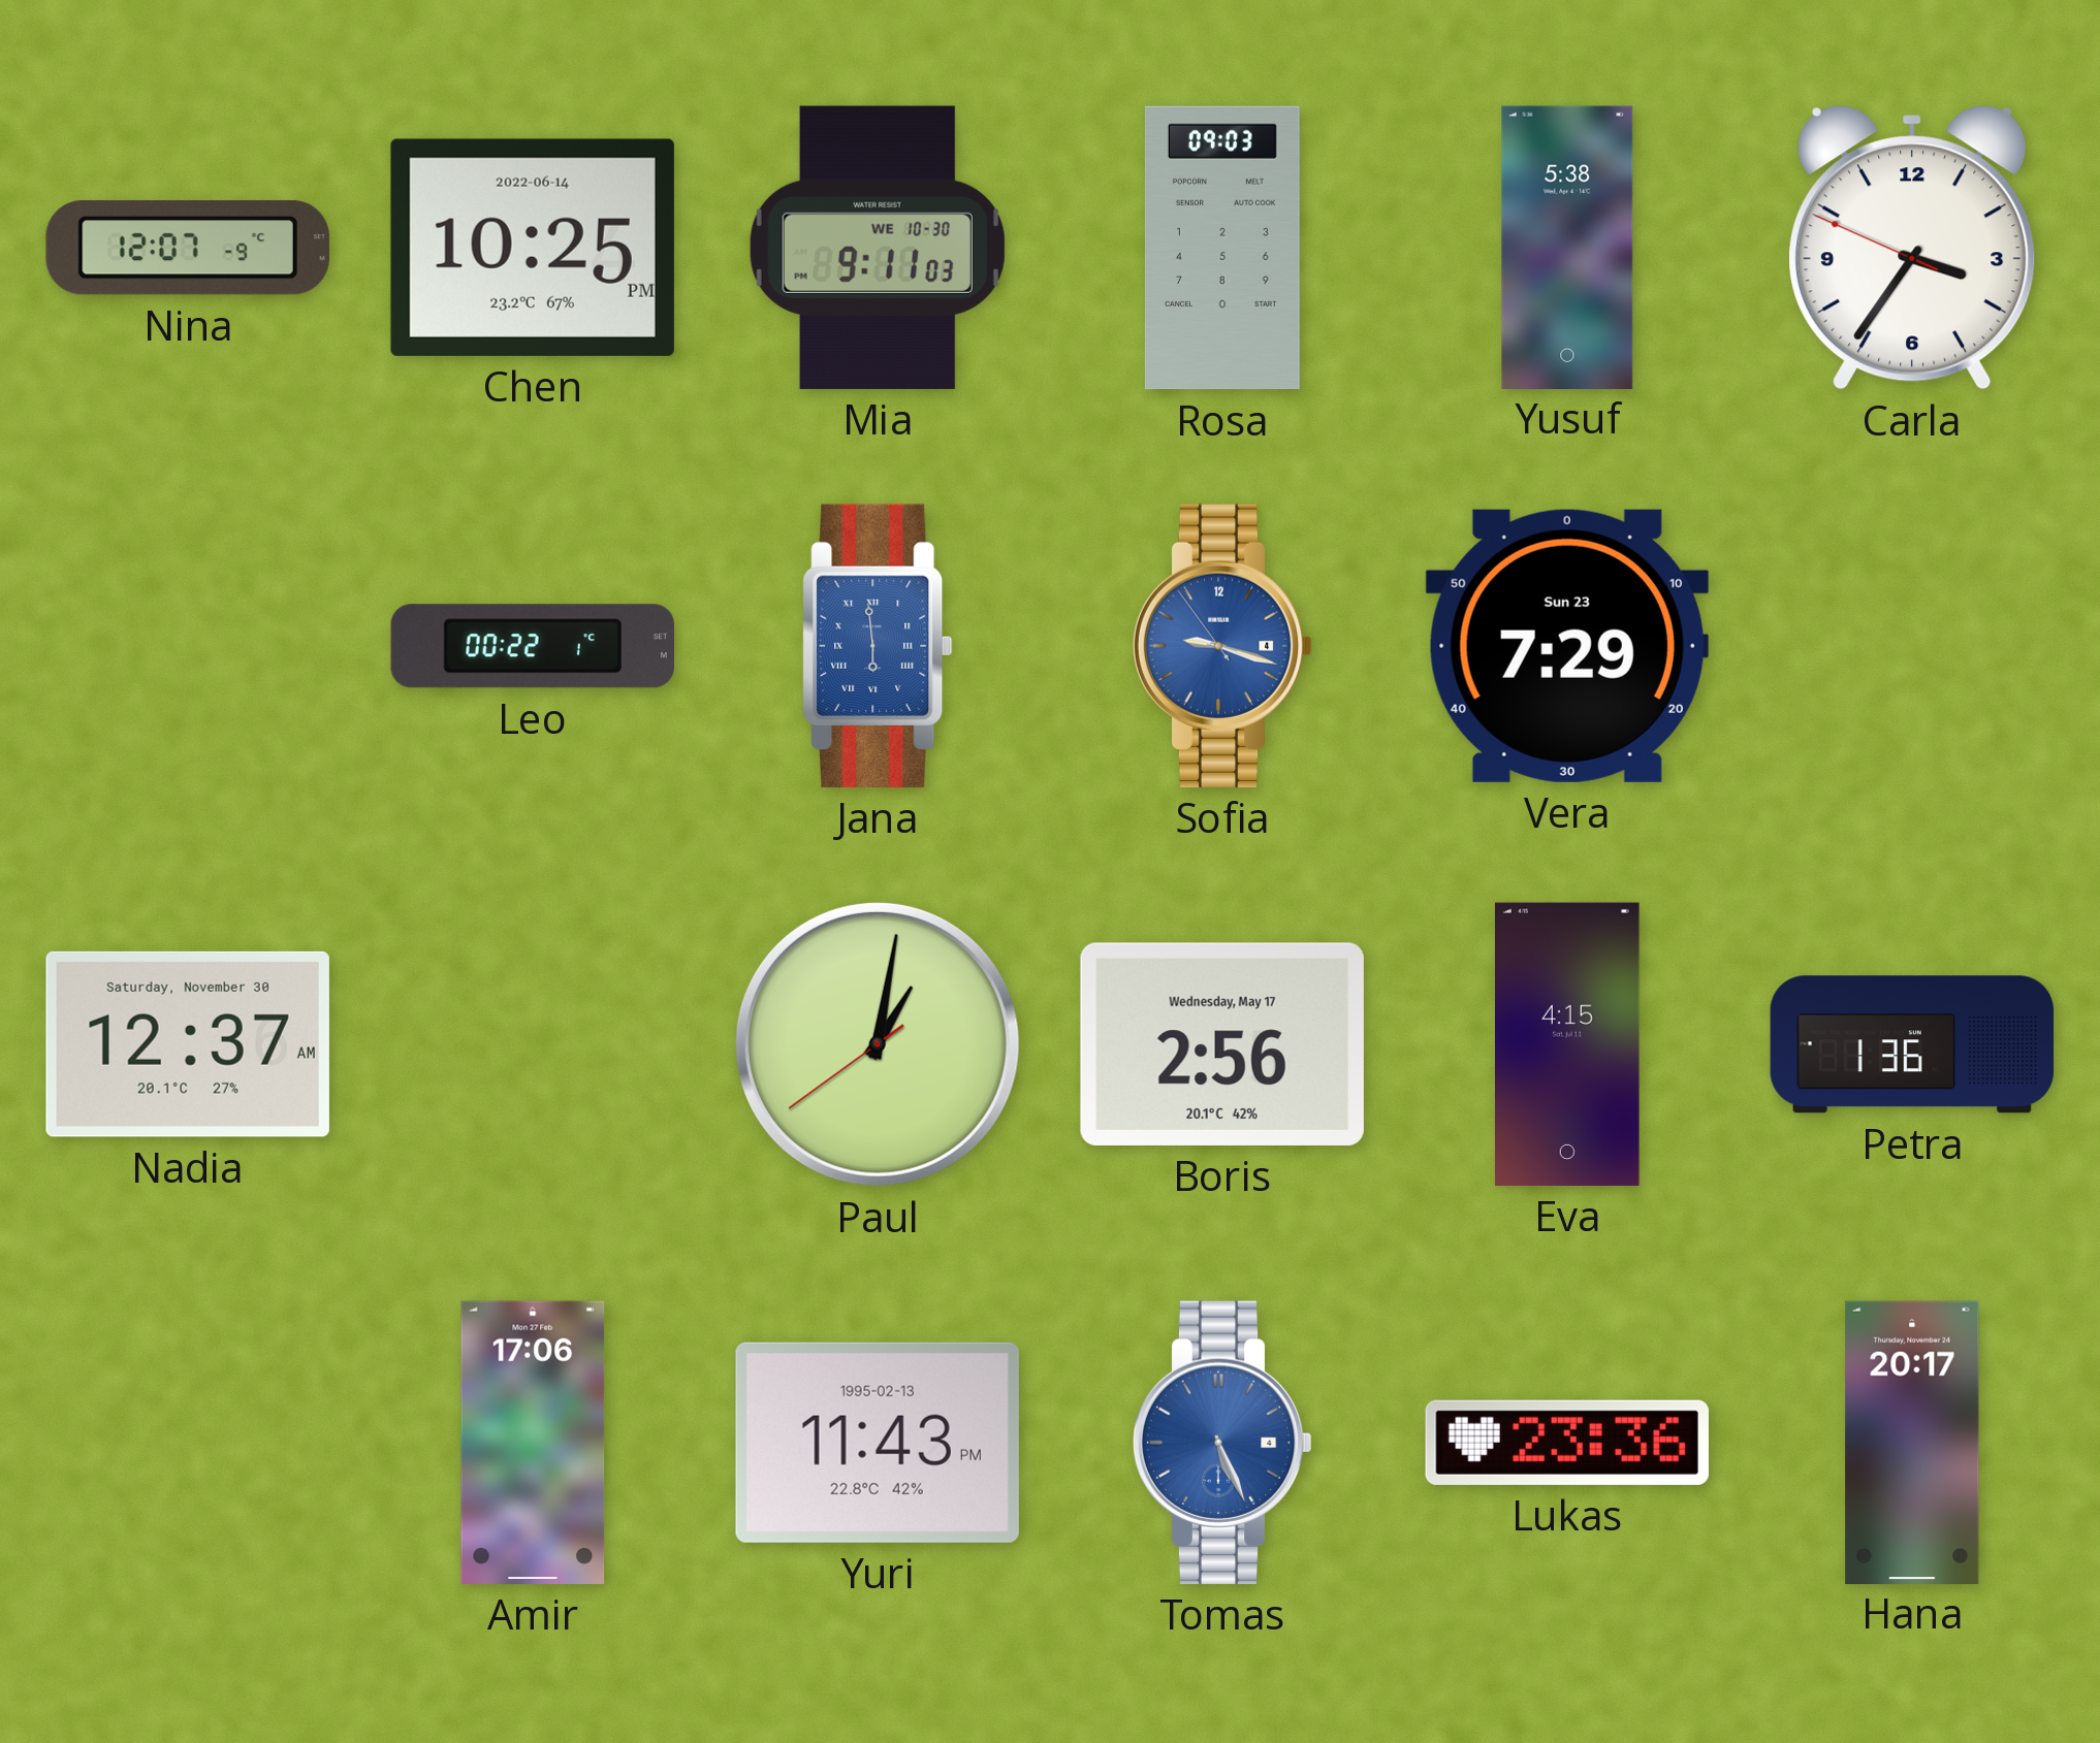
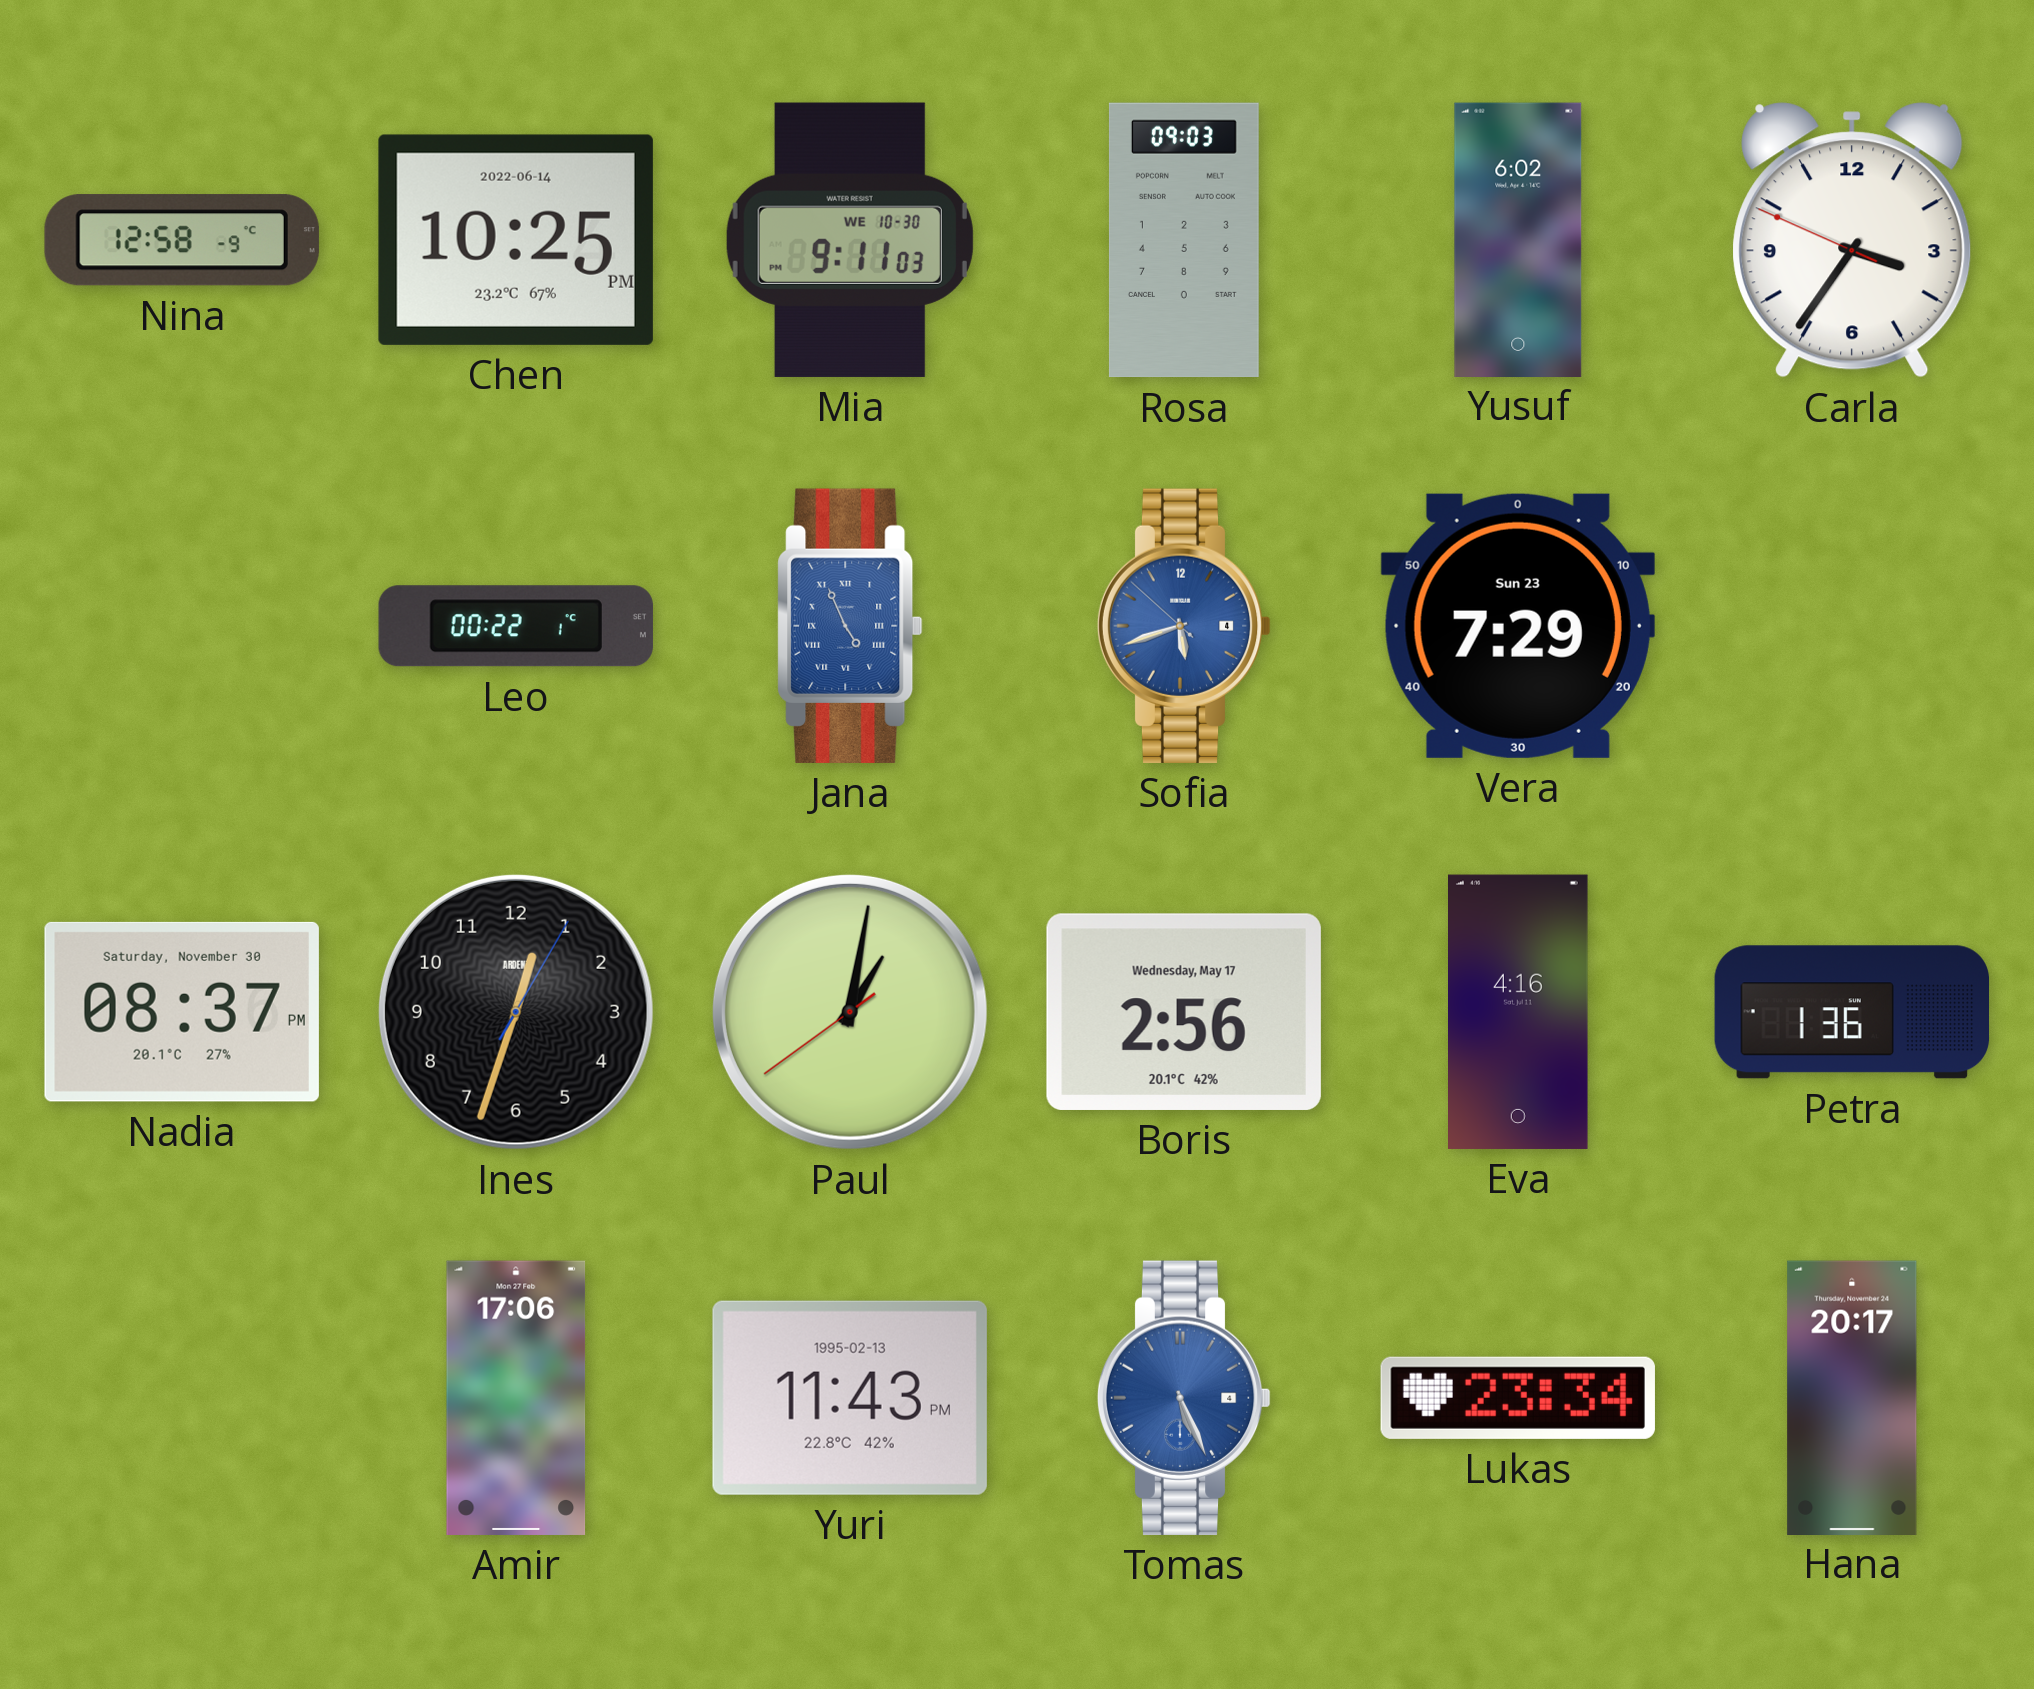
Nina: 12:07 -> 12:58
Yusuf: 5:38 -> 6:02
Jana: 5:59 -> 4:56
Sofia: 9:17 -> 5:41
Nadia: 12:37 -> 08:37
Ines: none -> 12:33
Eva: 4:15 -> 4:16
Lukas: 23:36 -> 23:34
